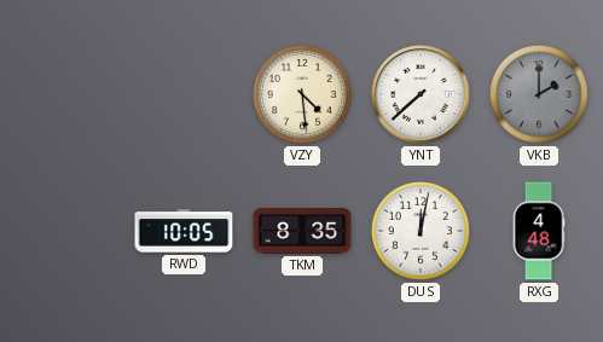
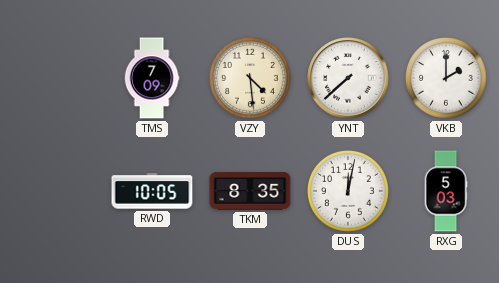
TMS: none -> 7:09
VKB dial: grey -> white
RXG: 4:48 -> 5:03
